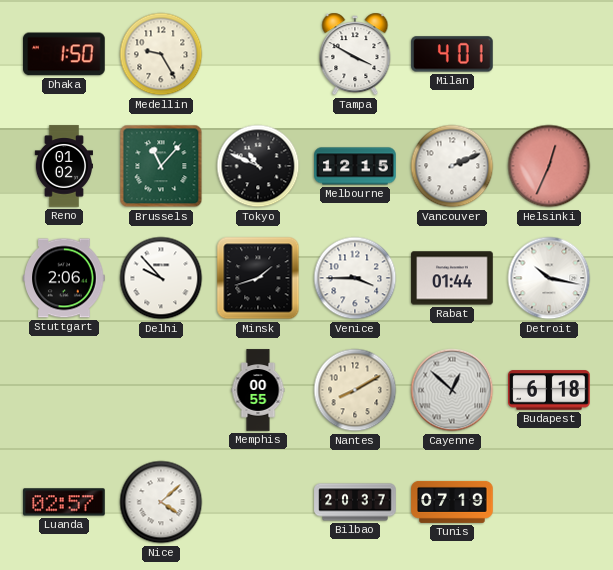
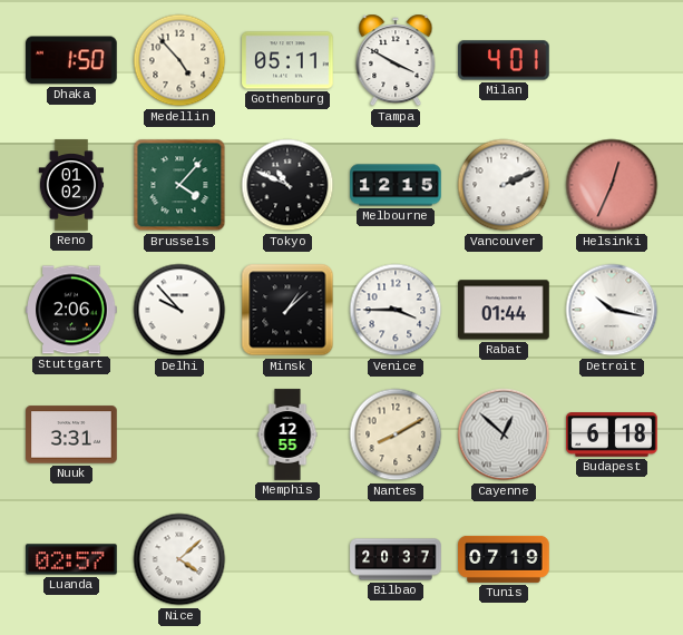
Medellin: 9:25 -> 4:53
Gothenburg: none -> 05:11
Brussels: 11:07 -> 4:07
Minsk: 1:42 -> 1:08
Nuuk: none -> 3:31
Memphis: 00:55 -> 12:55
